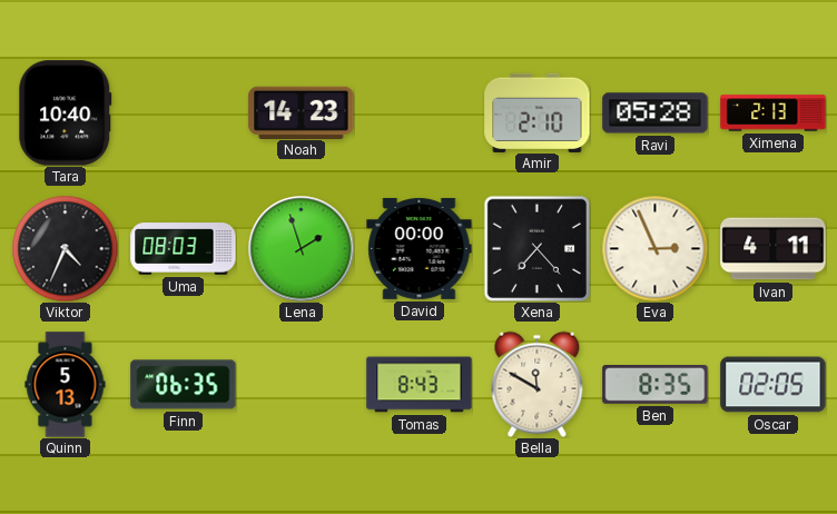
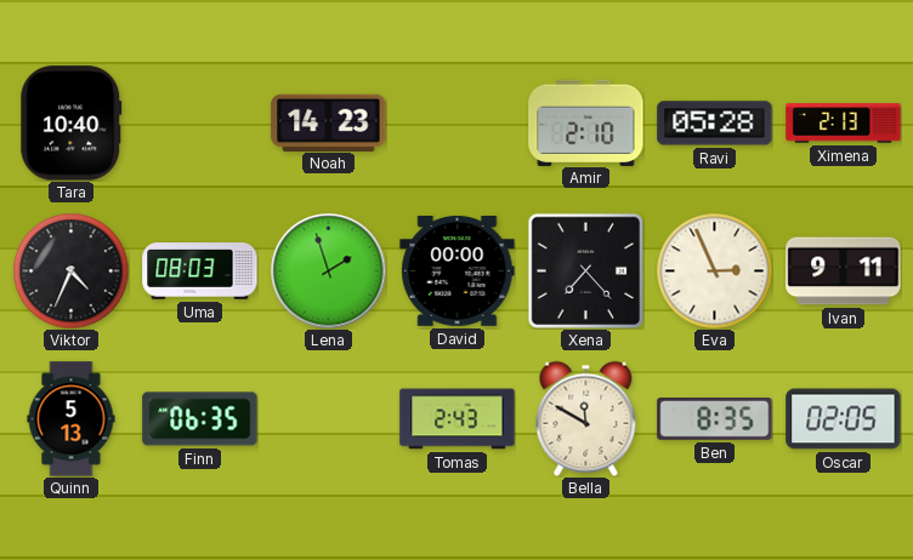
Ivan: 4:11 -> 9:11
Tomas: 8:43 -> 2:43
